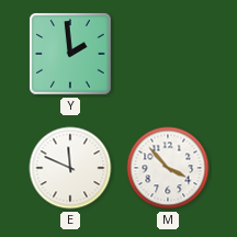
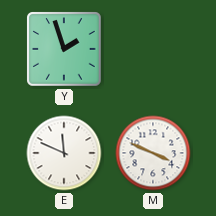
Y: 1:59 -> 1:57
M: 3:53 -> 3:49
